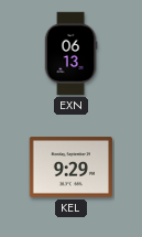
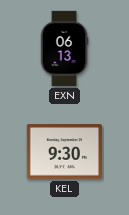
KEL: 9:29 -> 9:30
